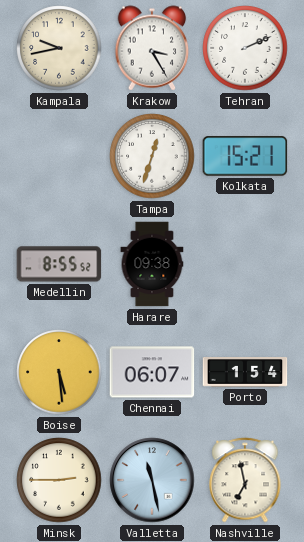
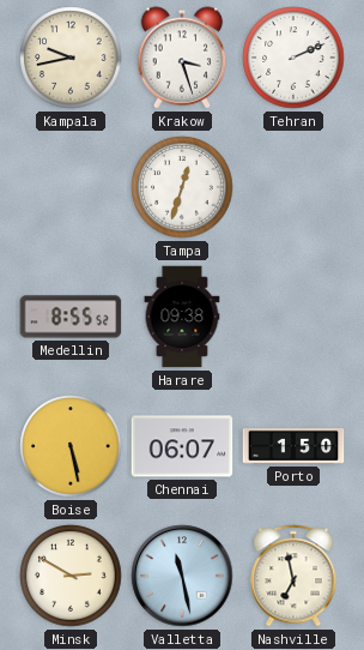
Krakow: 3:25 -> 3:27
Kolkata: 15:21 -> none
Boise: 5:29 -> 5:28
Porto: 1:54 -> 1:50
Minsk: 2:45 -> 2:50
